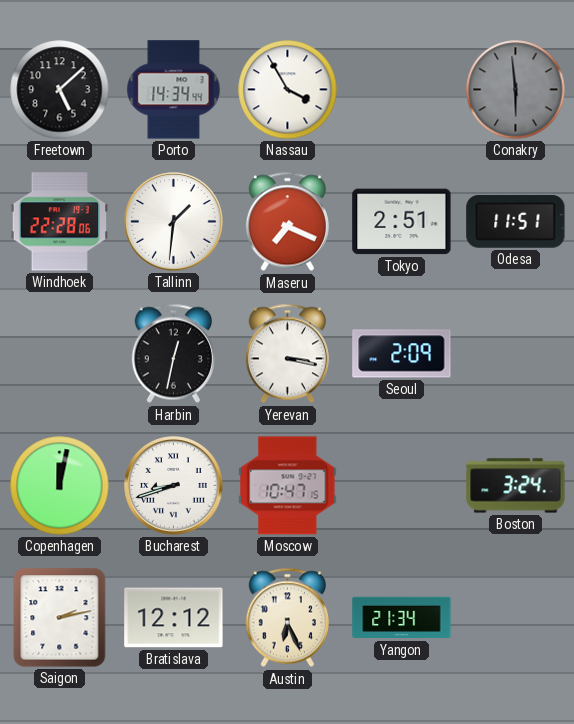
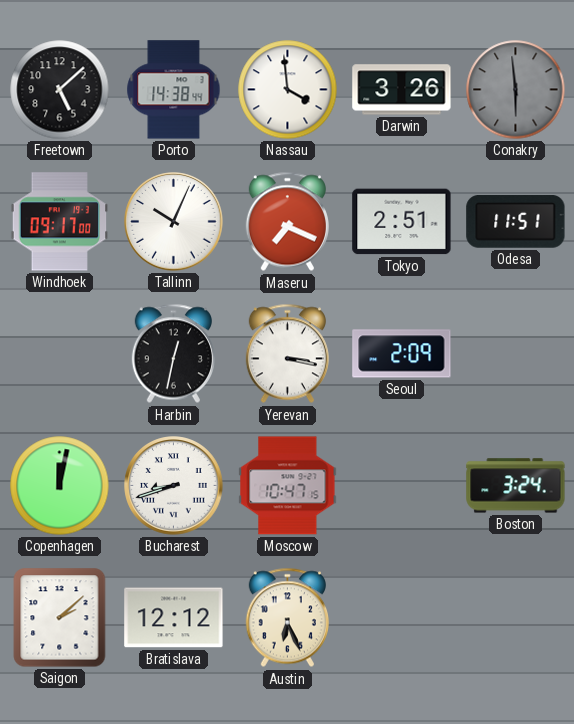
Porto: 14:34 -> 14:38
Nassau: 3:55 -> 3:59
Darwin: none -> 3:26
Windhoek: 22:28 -> 09:17
Tallinn: 1:31 -> 10:04
Saigon: 2:13 -> 2:08
Yangon: 21:34 -> none
